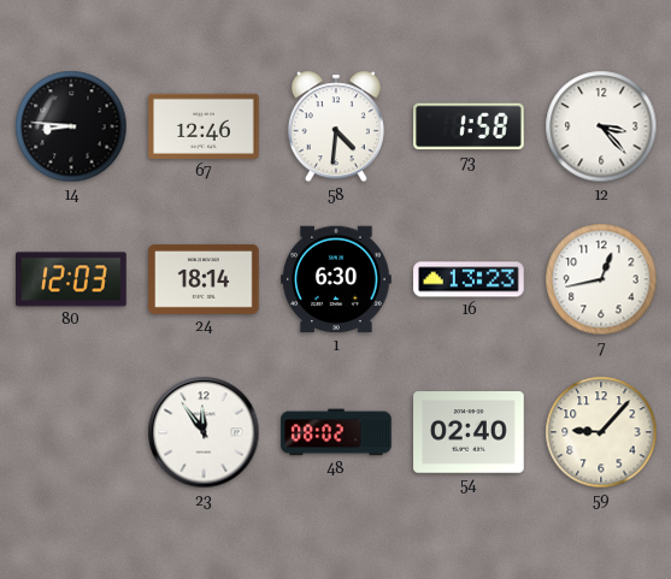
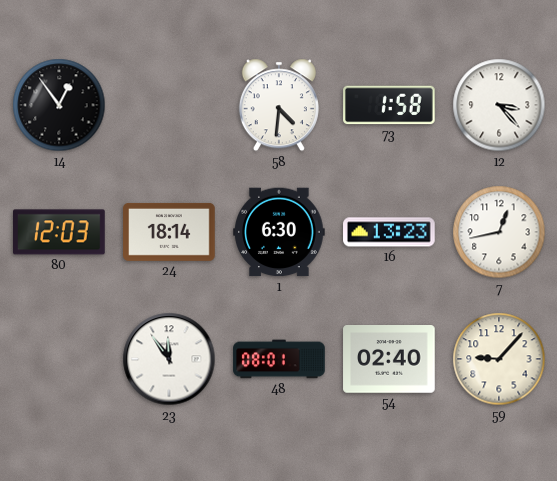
14: 8:46 -> 12:54
67: 12:46 -> none
48: 08:02 -> 08:01
